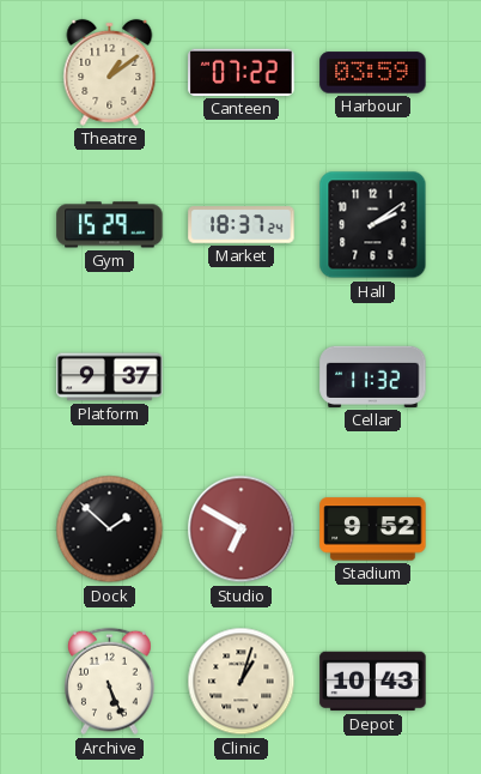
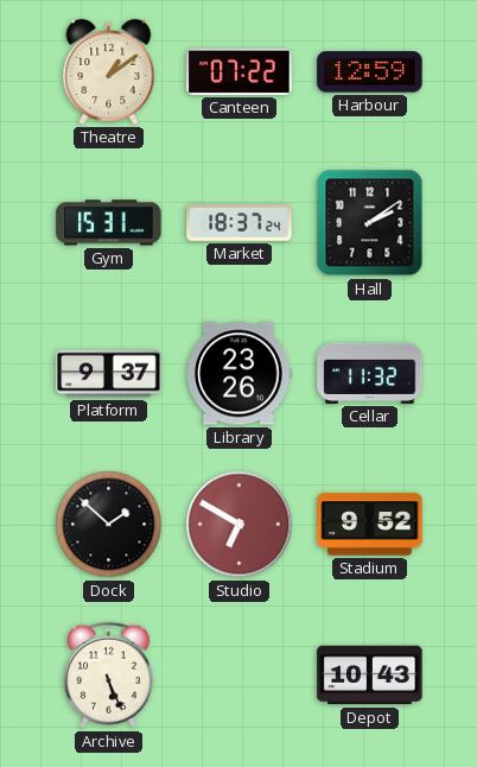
Harbour: 03:59 -> 12:59
Gym: 15:29 -> 15:31
Library: none -> 23:26
Clinic: 1:03 -> none
